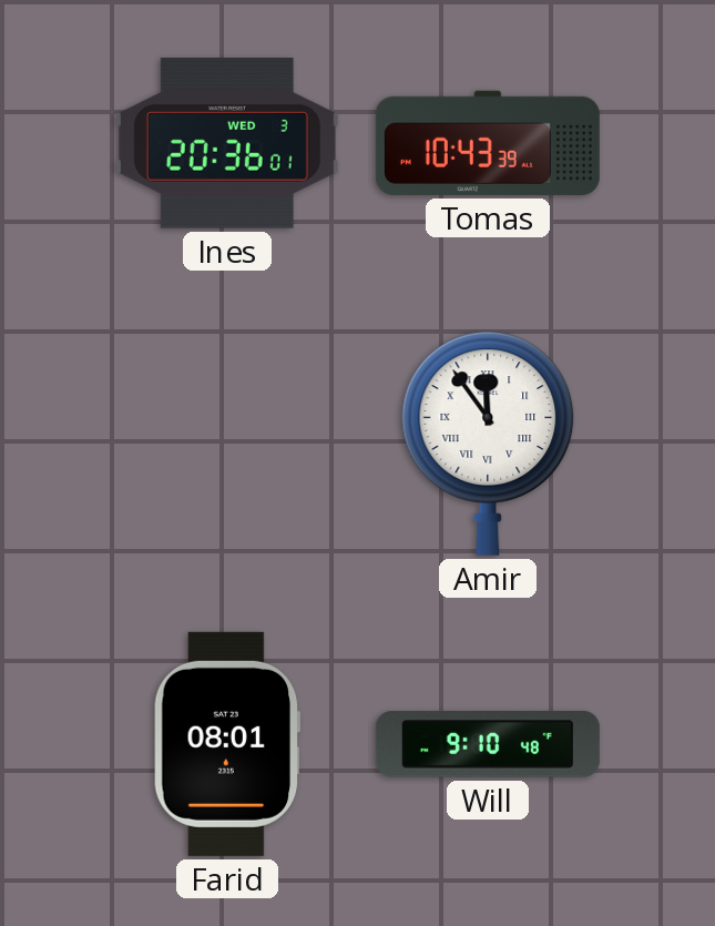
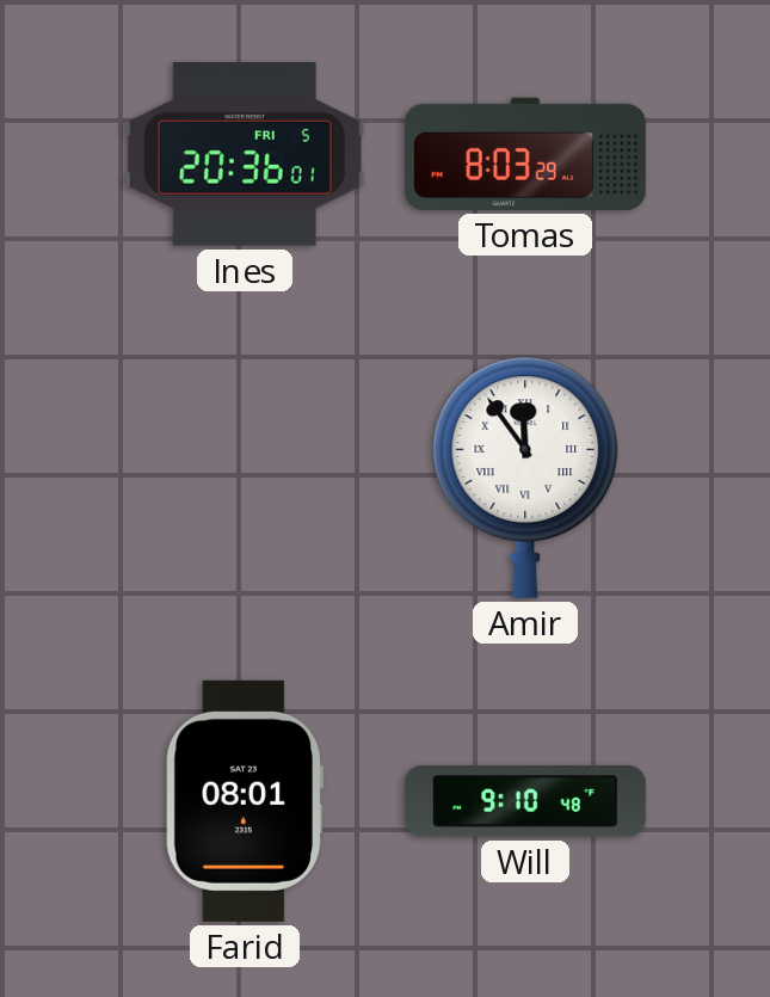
Ines date: WED 3 -> FRI 5
Tomas: 10:43 -> 8:03
